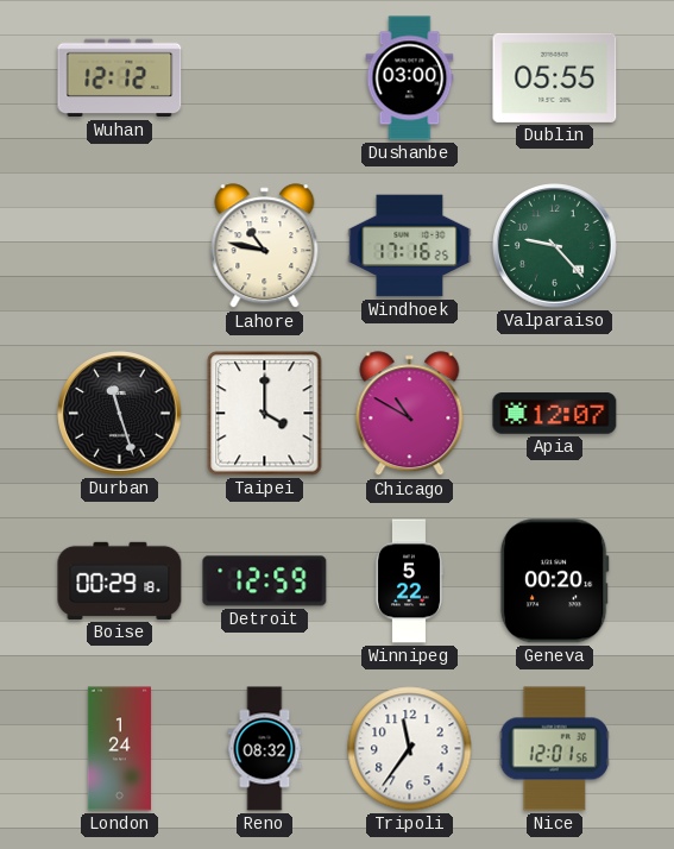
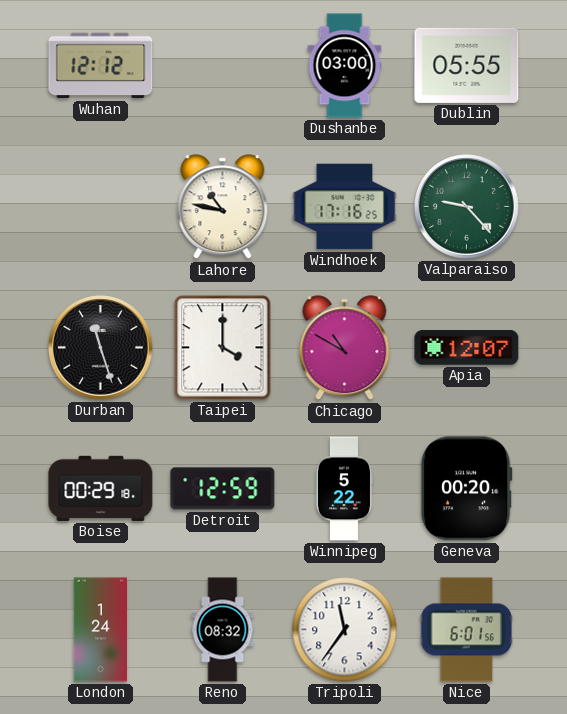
Nice: 12:01 -> 6:01
